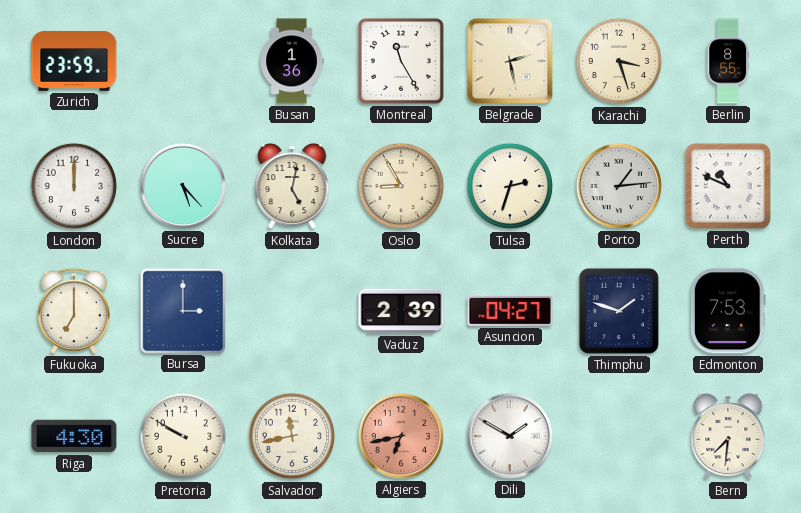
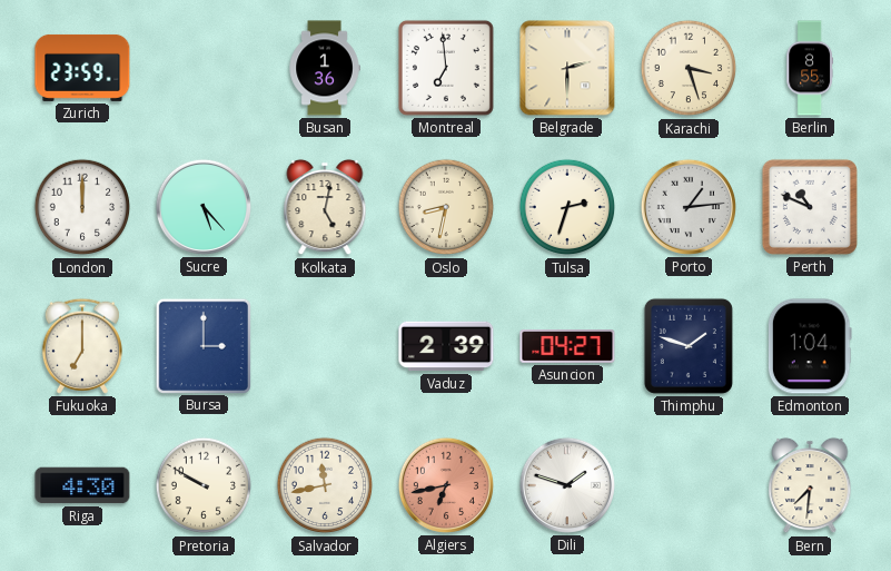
Montreal: 11:25 -> 6:59
Belgrade: 2:28 -> 2:30
Oslo: 8:55 -> 8:32
Edmonton: 7:53 -> 1:04
Dili: 1:50 -> 1:48
